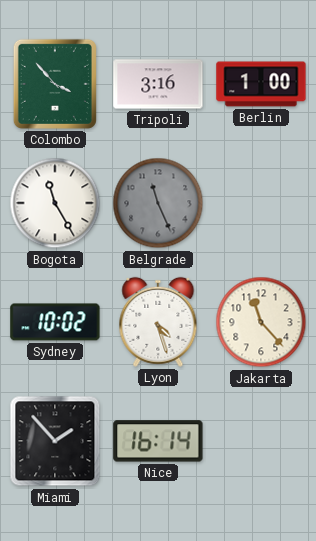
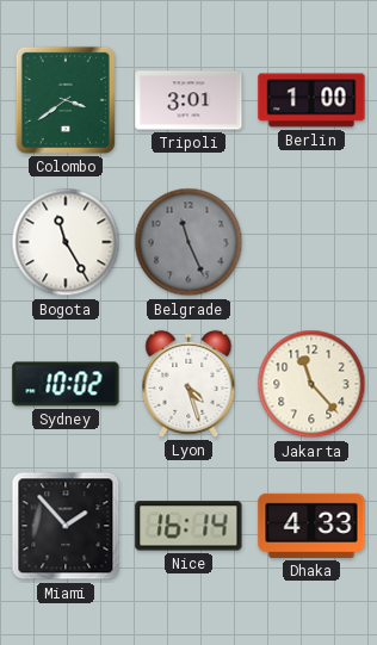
Colombo: 3:53 -> 3:39
Tripoli: 3:16 -> 3:01
Dhaka: none -> 4:33
